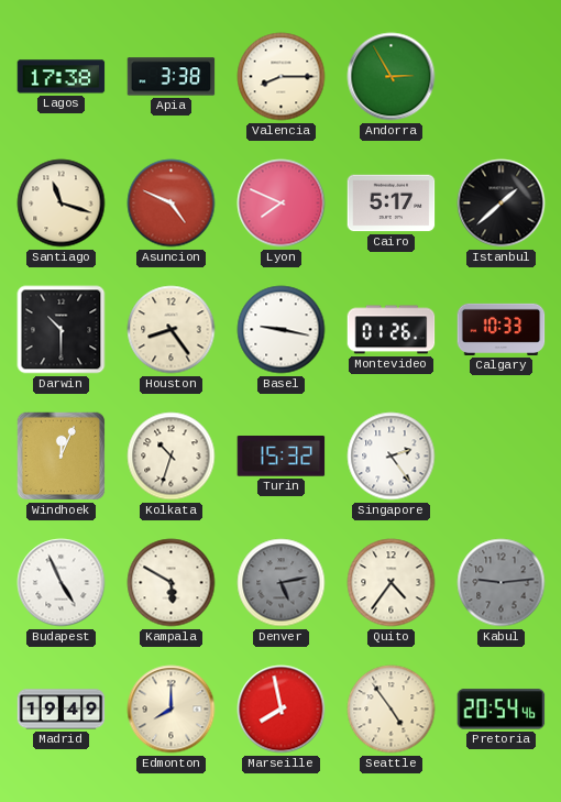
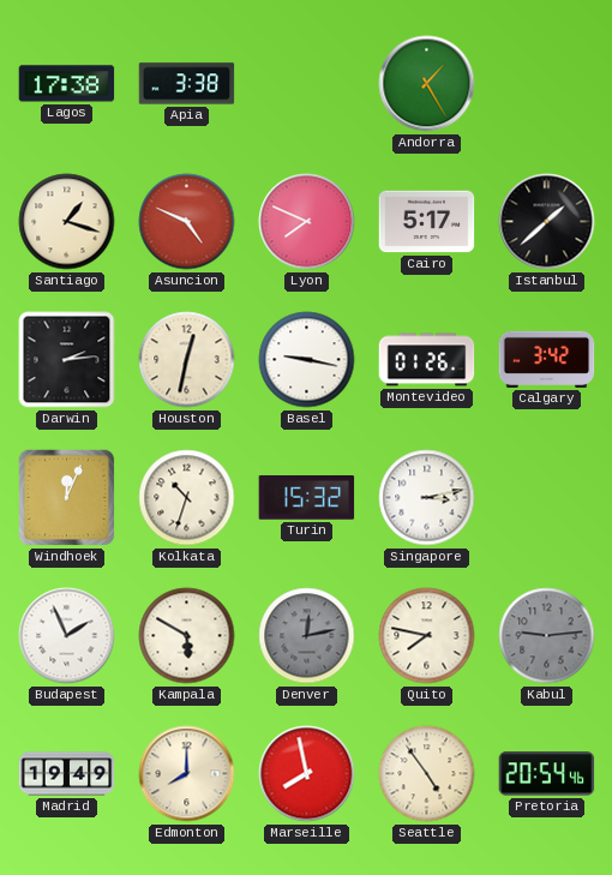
Valencia: 8:15 -> none
Andorra: 2:55 -> 1:25
Santiago: 11:18 -> 1:18
Darwin: 10:30 -> 2:14
Houston: 8:24 -> 12:32
Calgary: 10:33 -> 3:42
Singapore: 2:24 -> 3:13
Budapest: 4:56 -> 1:56
Denver: 5:13 -> 12:13
Quito: 4:36 -> 7:47
